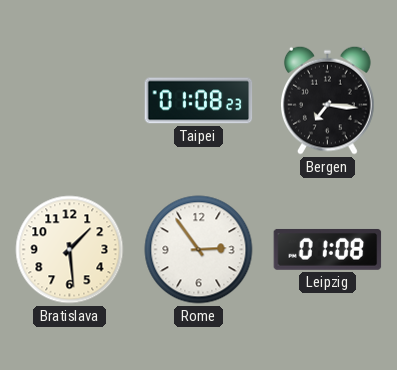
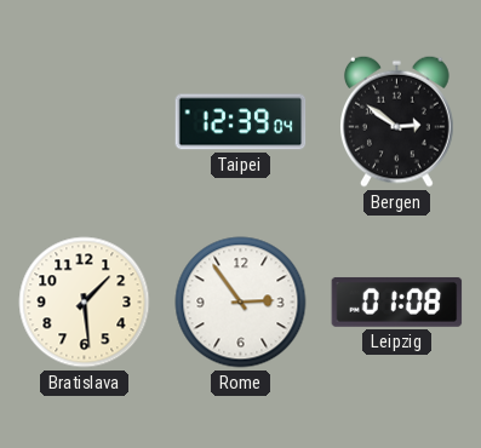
Taipei: 01:08 -> 12:39
Bergen: 7:16 -> 2:51
